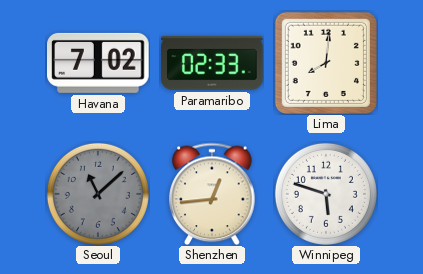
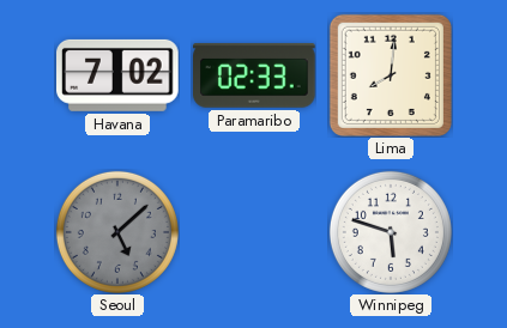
Seoul: 11:08 -> 5:08
Shenzhen: 12:44 -> none
